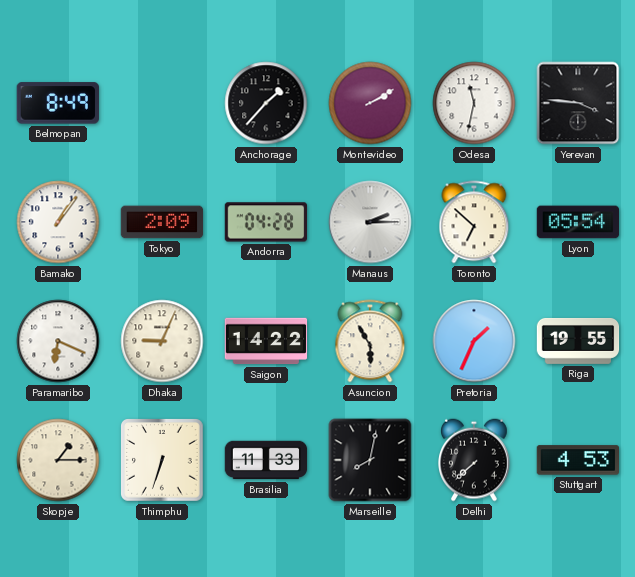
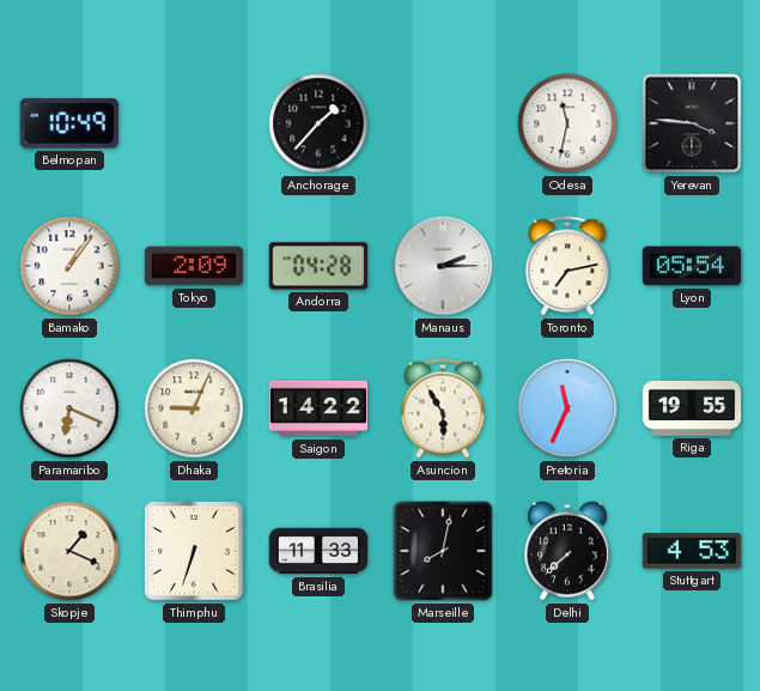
Belmopan: 8:49 -> 10:49
Montevideo: 2:10 -> none
Toronto: 6:52 -> 7:13
Pretoria: 1:34 -> 11:34
Skopje: 1:15 -> 1:19
